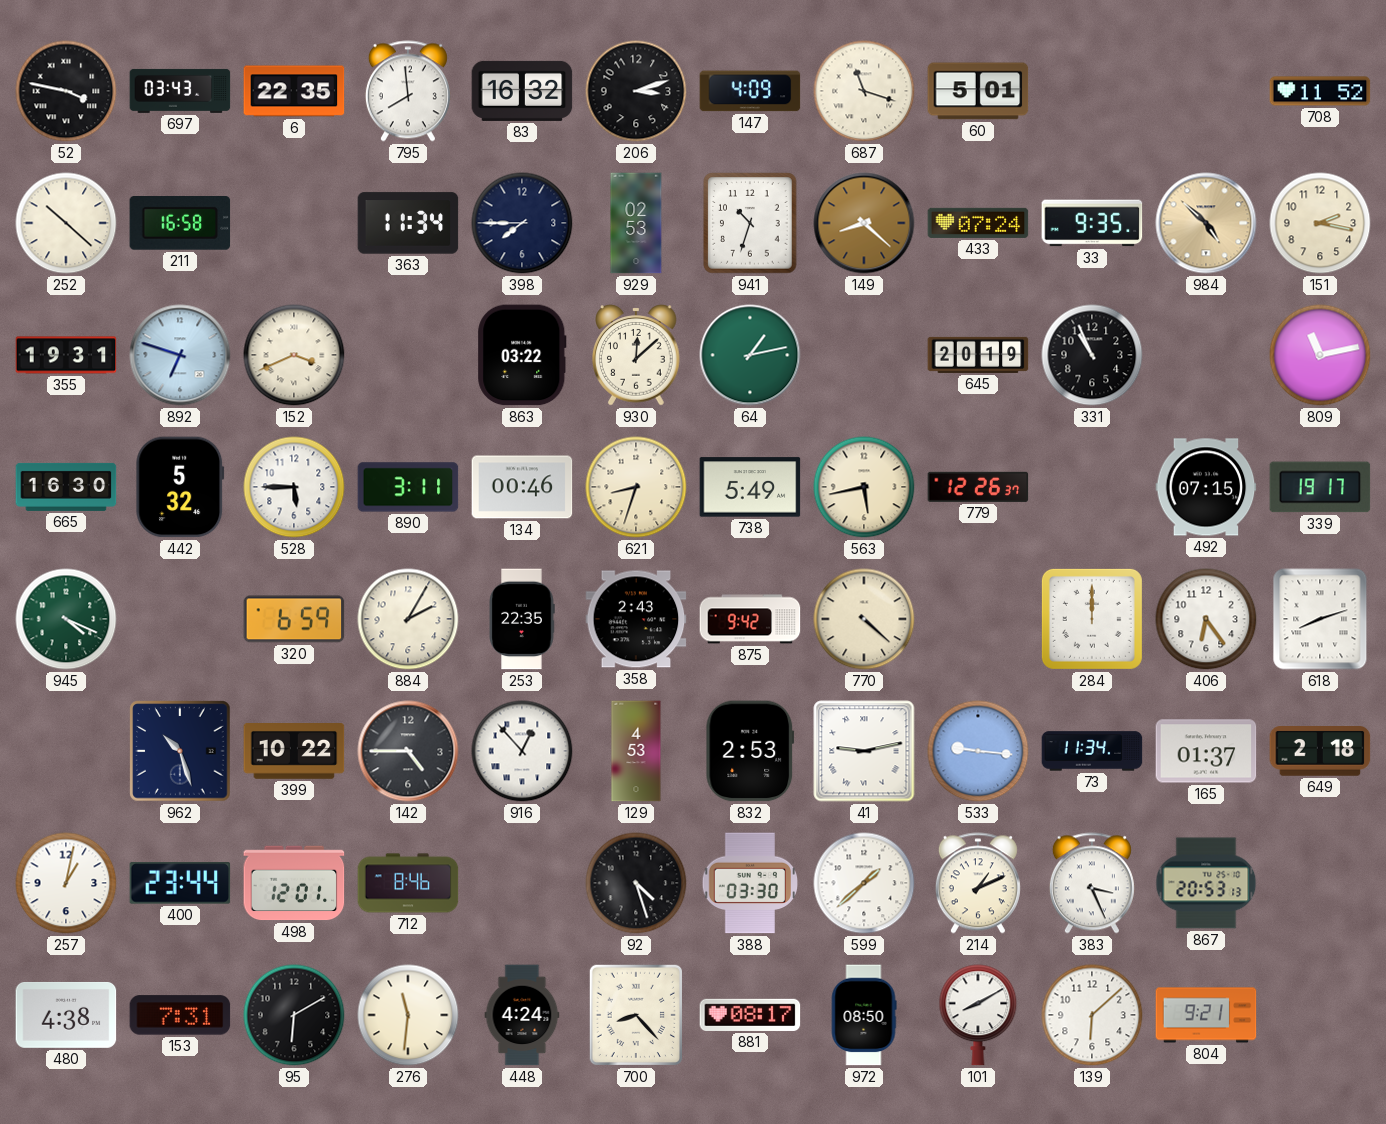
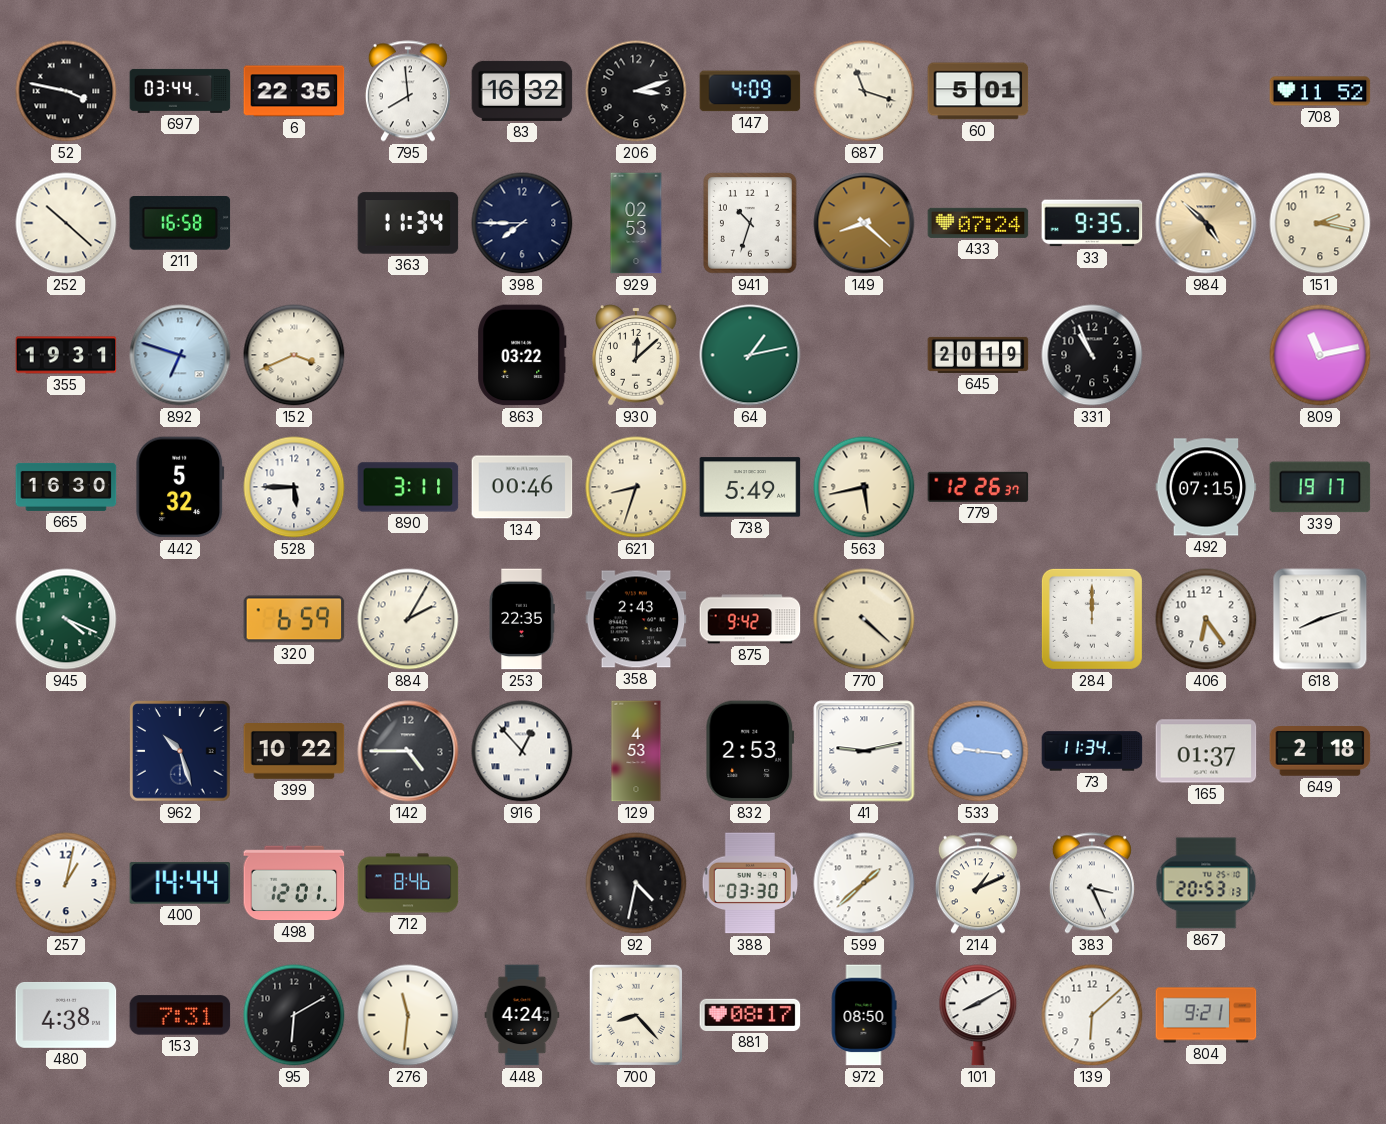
697: 03:43 -> 03:44
400: 23:44 -> 14:44
92: 4:27 -> 4:32
